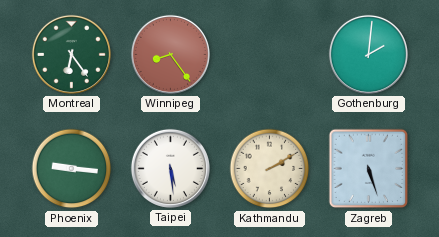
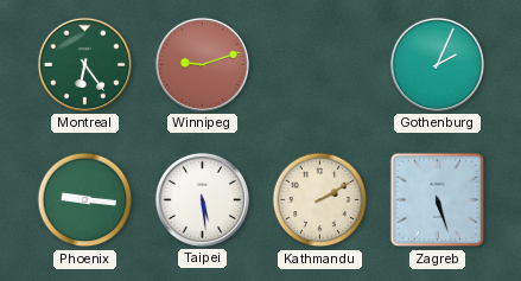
Winnipeg: 8:24 -> 9:12
Gothenburg: 2:01 -> 2:04
